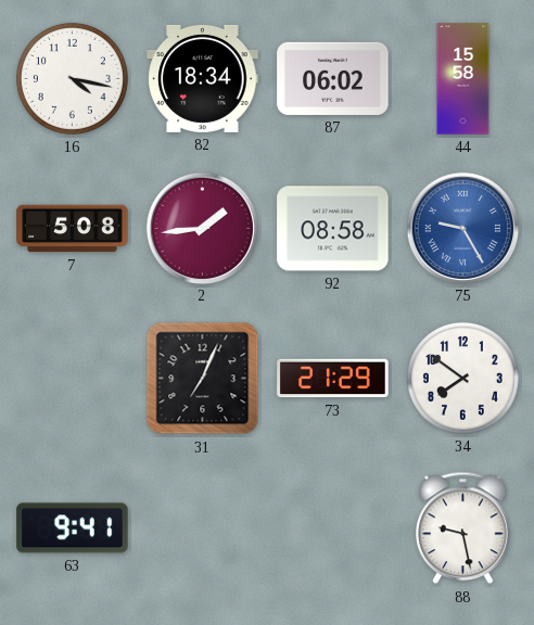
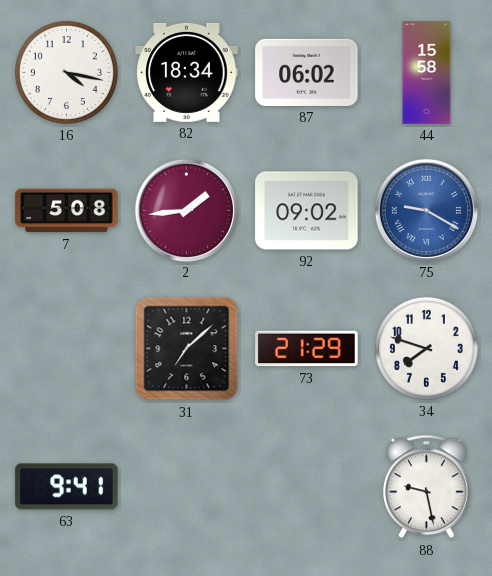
92: 08:58 -> 09:02
75: 9:25 -> 9:20
31: 7:04 -> 7:08
34: 7:51 -> 7:48
